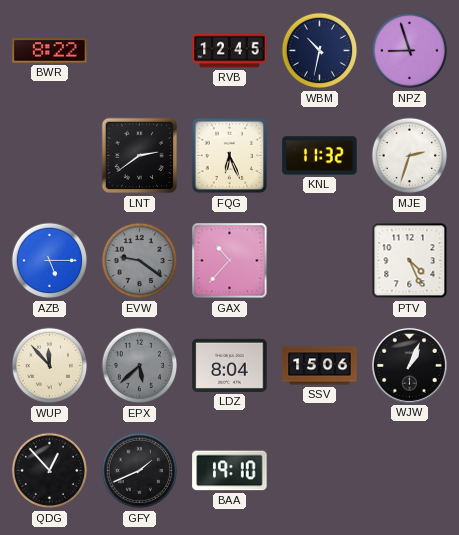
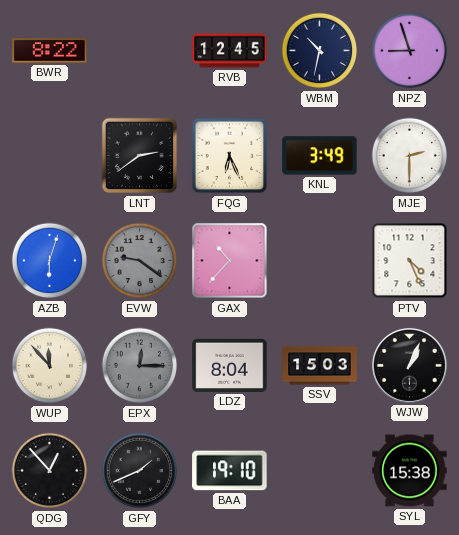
KNL: 11:32 -> 3:49
MJE: 2:33 -> 2:30
AZB: 5:15 -> 6:03
EPX: 5:38 -> 12:15
SSV: 15:06 -> 15:03
SYL: none -> 15:38
